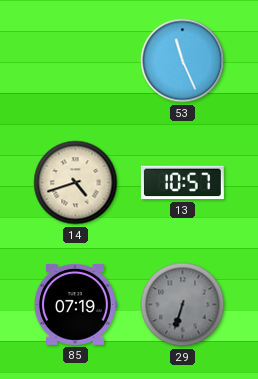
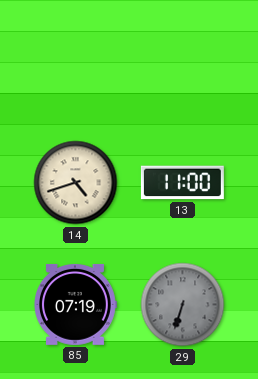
53: 11:26 -> none
13: 10:57 -> 11:00
